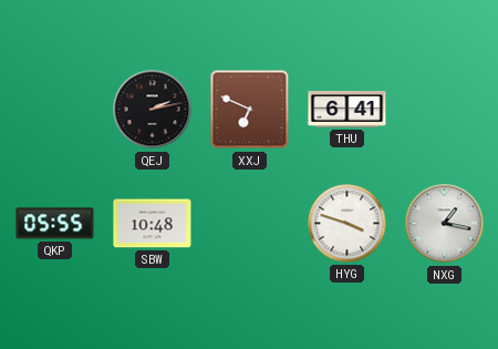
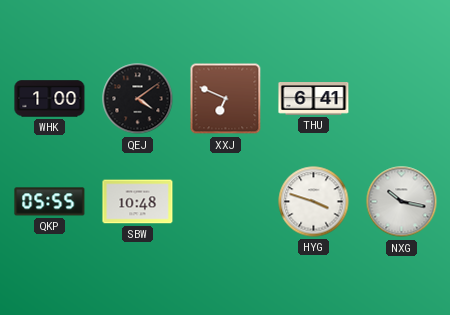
WHK: none -> 1:00
QEJ: 2:13 -> 4:09
NXG: 1:17 -> 10:17
